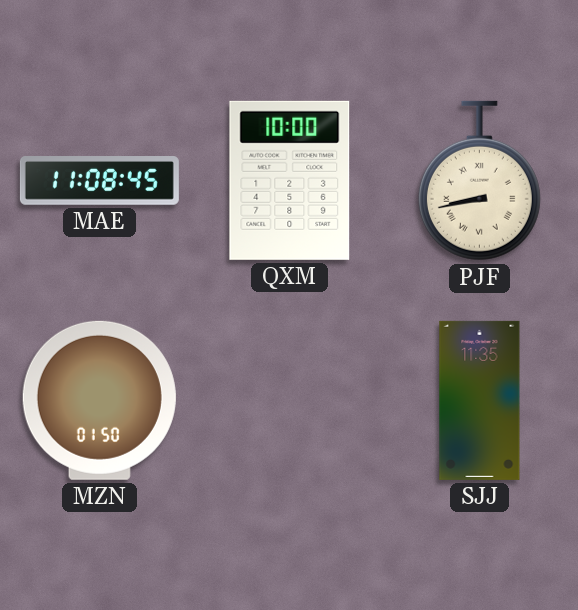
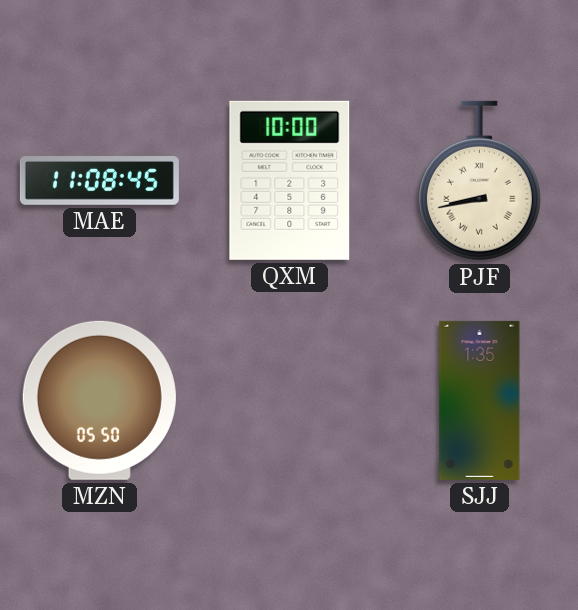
MZN: 01:50 -> 05:50
SJJ: 11:35 -> 1:35
